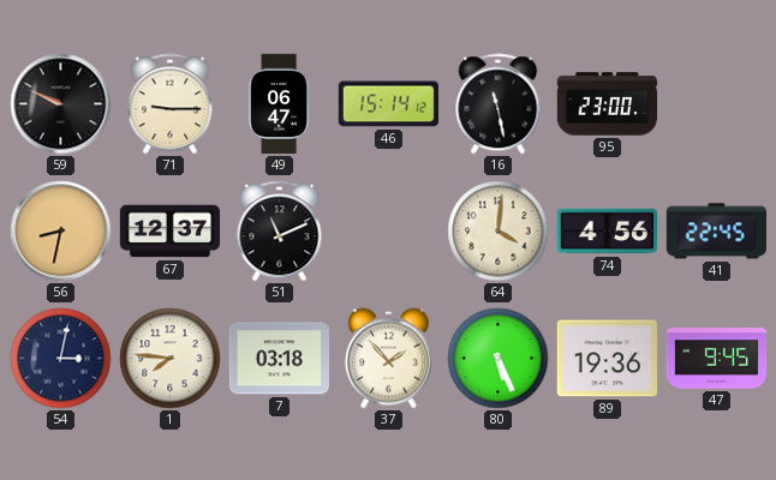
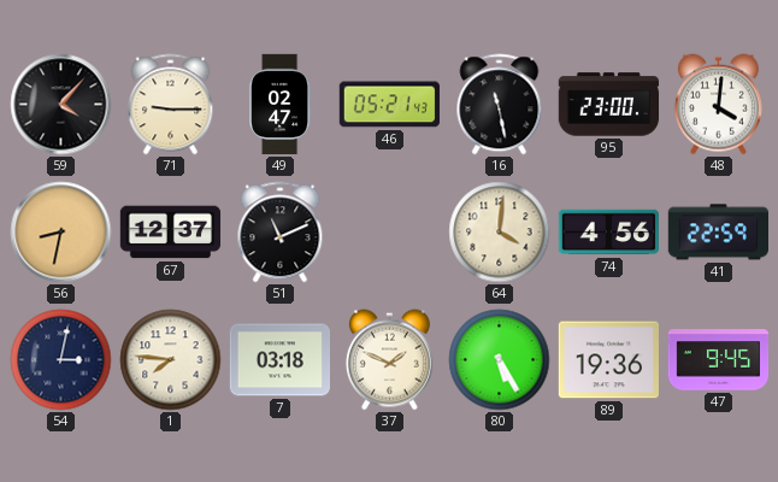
59: 9:49 -> 4:07
49: 06:47 -> 02:47
46: 15:14 -> 05:21
48: none -> 4:01
41: 22:45 -> 22:59
37: 1:53 -> 1:49
80: 5:26 -> 5:25
